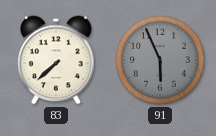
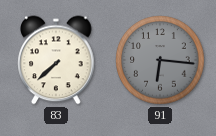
91: 5:56 -> 6:16
